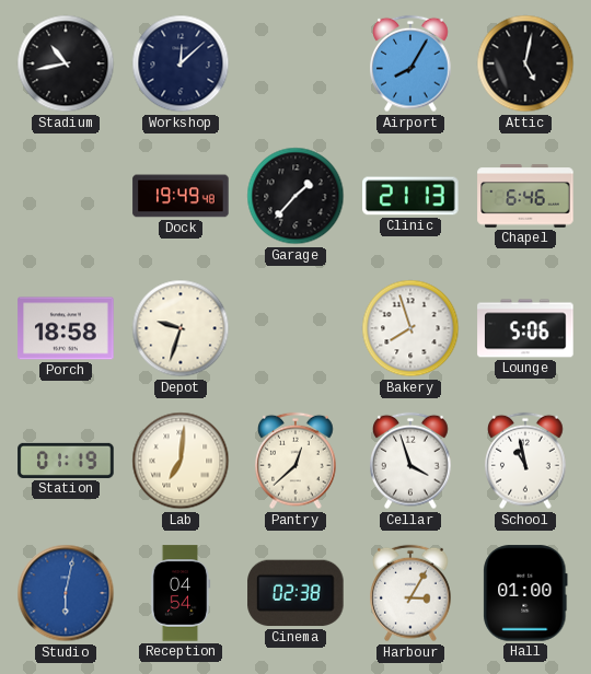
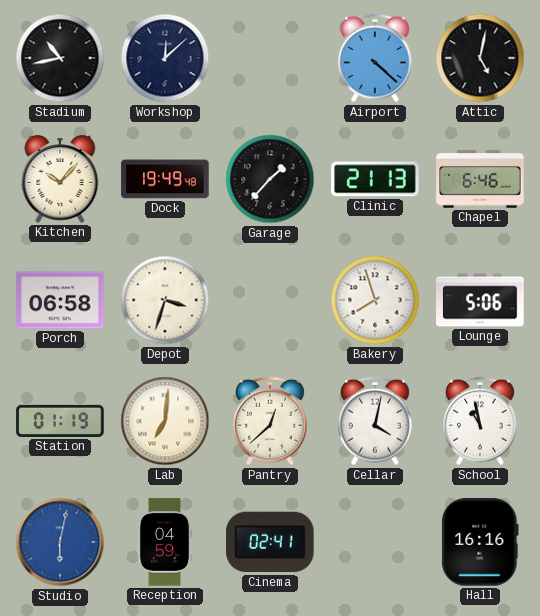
Airport: 8:05 -> 4:22
Kitchen: none -> 10:07
Porch: 18:58 -> 06:58
Depot: 9:33 -> 3:33
Cellar: 3:57 -> 4:02
Reception: 04:54 -> 04:59
Cinema: 02:38 -> 02:41
Harbour: 3:05 -> none
Hall: 01:00 -> 16:16
